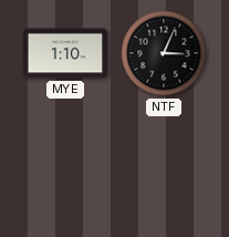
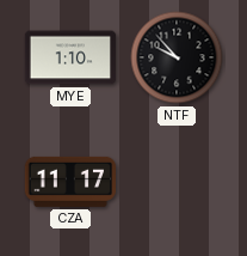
NTF: 3:04 -> 9:53
CZA: none -> 11:17
